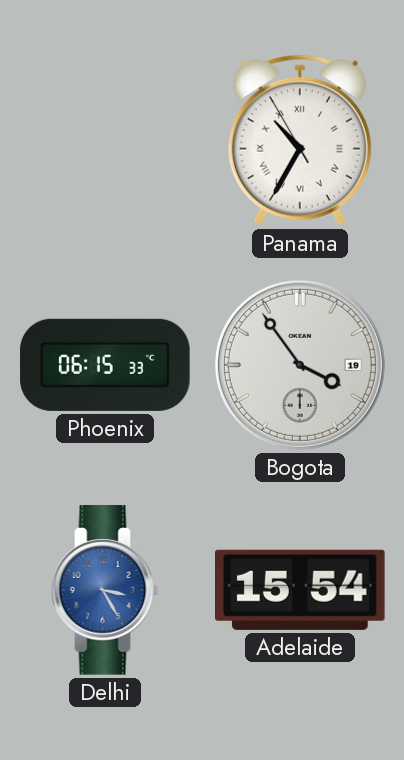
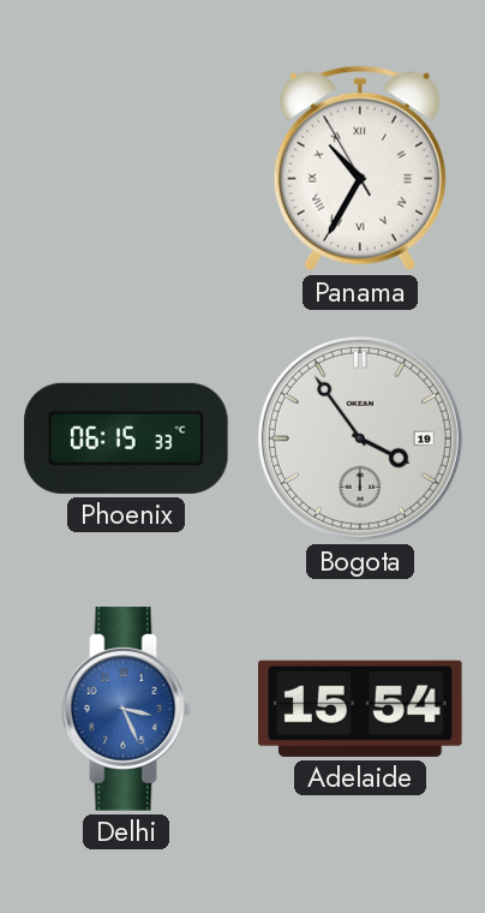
Delhi: 3:25 -> 3:26
